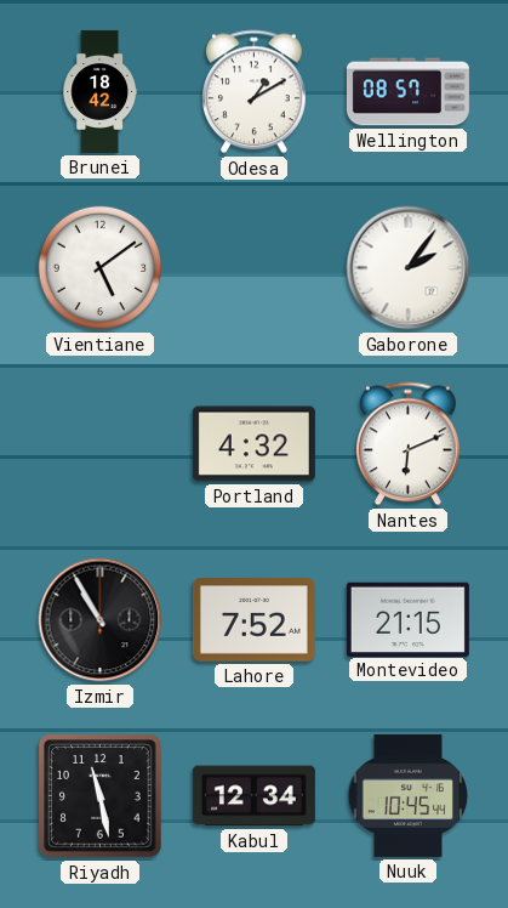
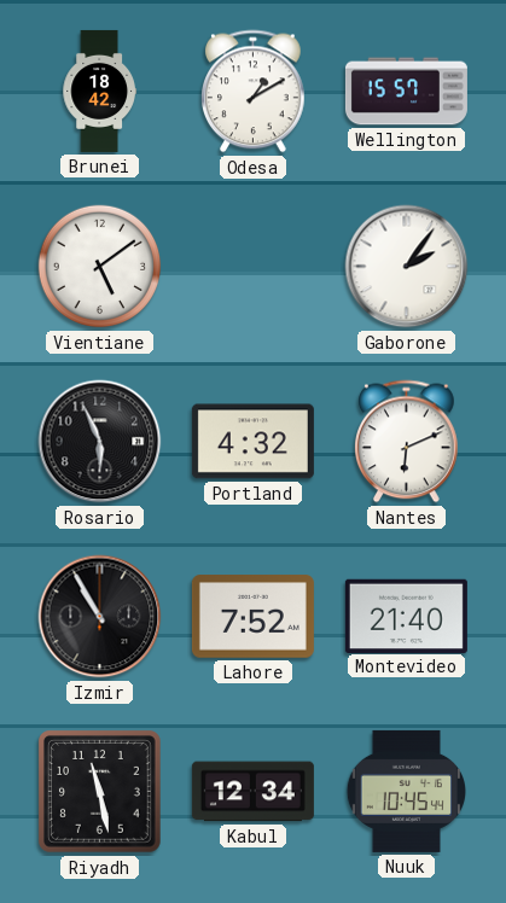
Wellington: 08:57 -> 15:57
Rosario: none -> 5:56
Montevideo: 21:15 -> 21:40
